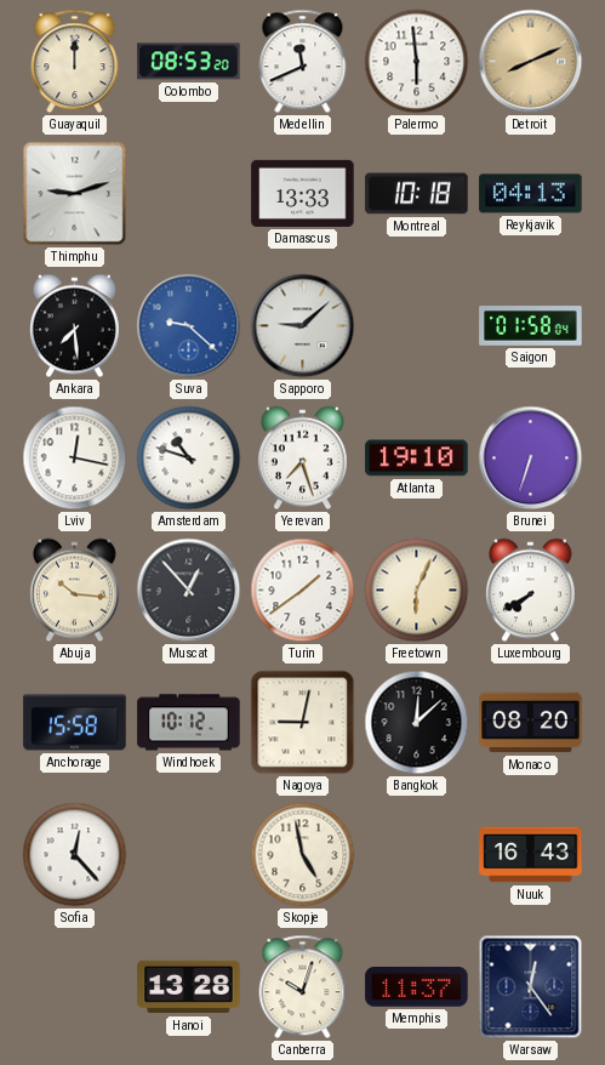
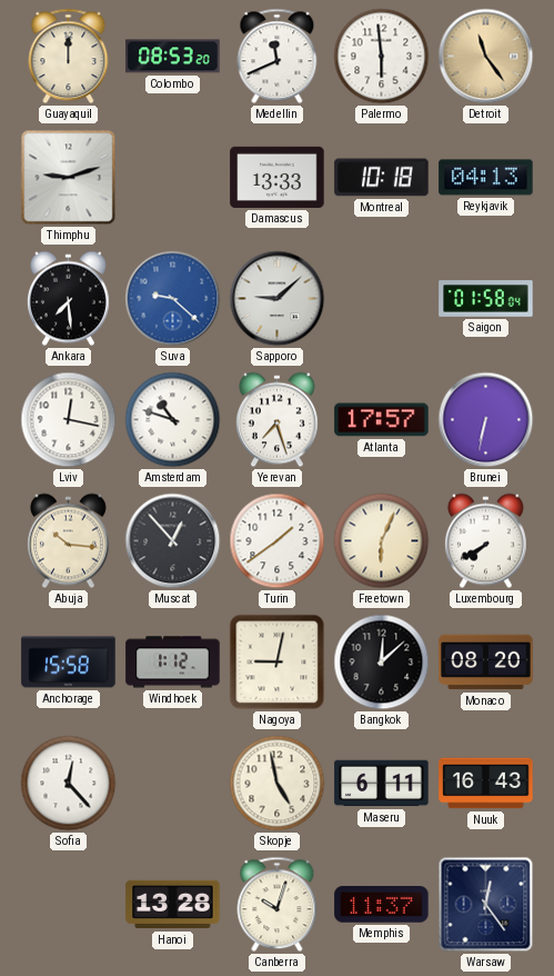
Detroit: 8:11 -> 11:24
Atlanta: 19:10 -> 17:57
Brunei: 6:33 -> 6:32
Windhoek: 10:12 -> 1:12
Maseru: none -> 6:11
